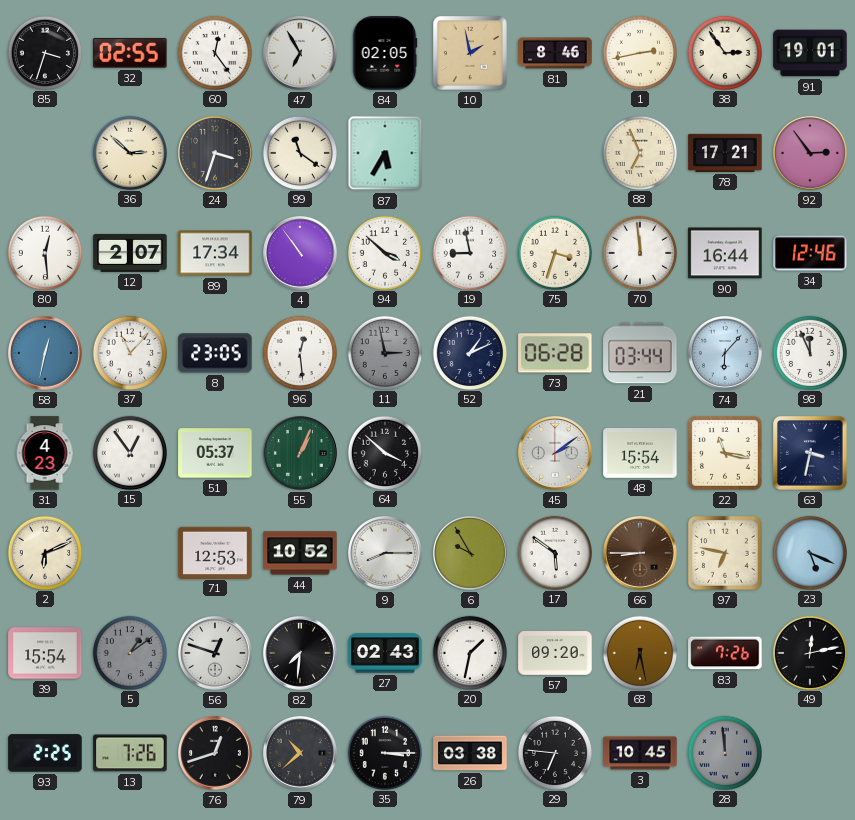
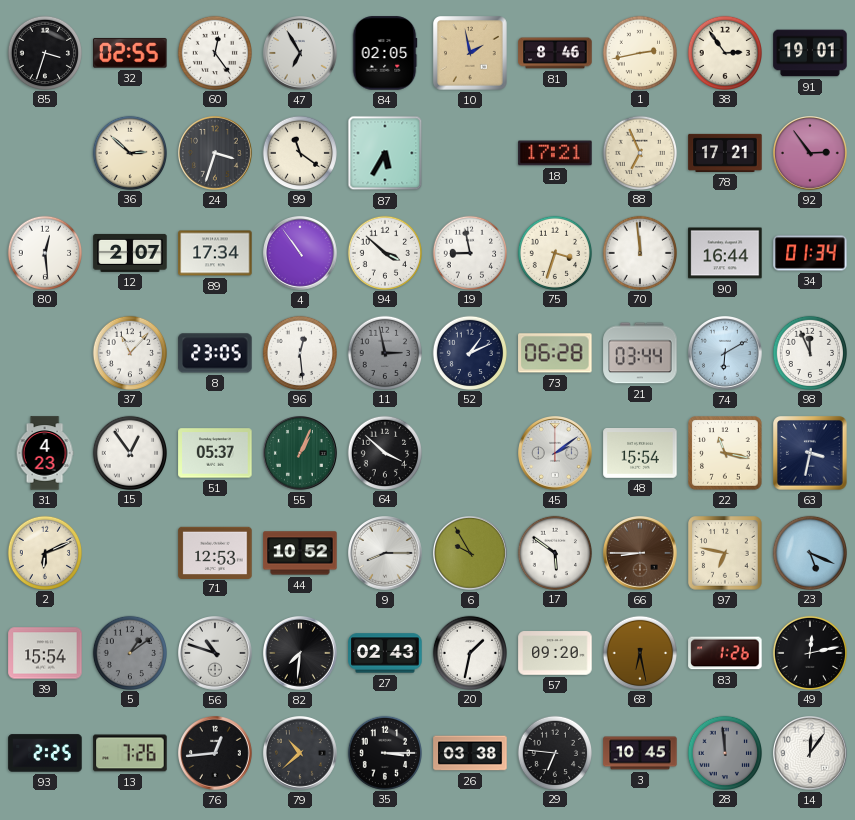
18: none -> 17:21
34: 12:46 -> 01:34
58: 12:32 -> none
74: 6:07 -> 6:10
56: 12:48 -> 10:48
83: 7:26 -> 1:26
76: 12:42 -> 12:44
14: none -> 12:06
